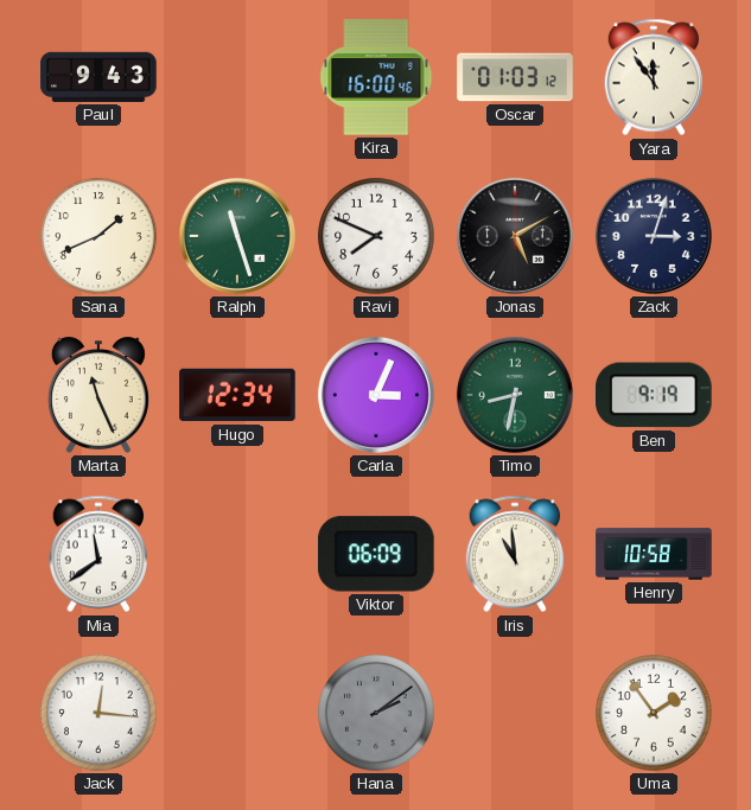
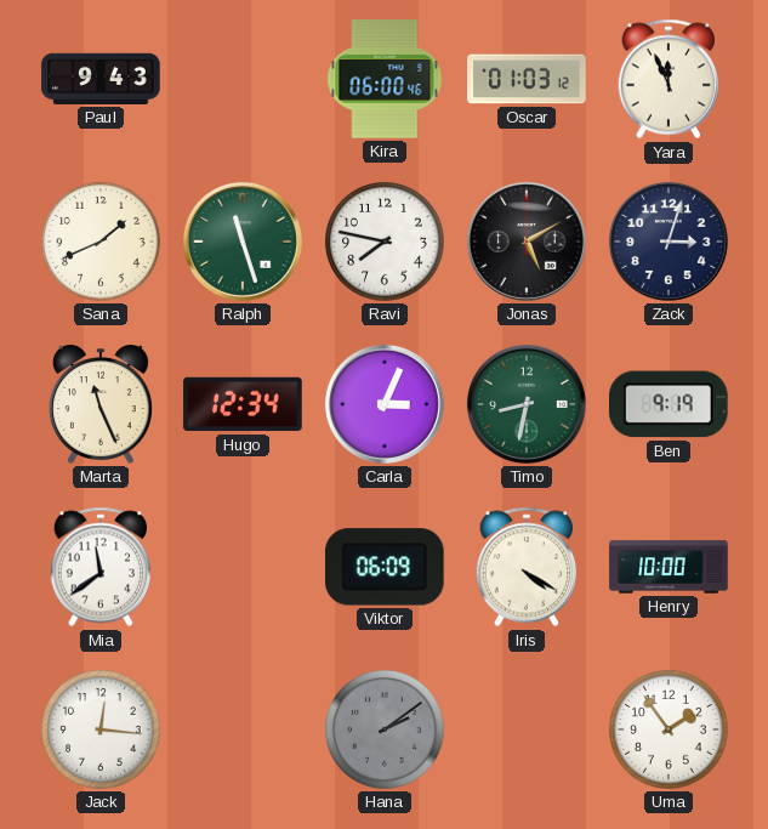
Kira: 16:00 -> 06:00
Yara: 11:54 -> 11:56
Ravi: 7:49 -> 7:47
Iris: 10:59 -> 4:20
Henry: 10:58 -> 10:00
